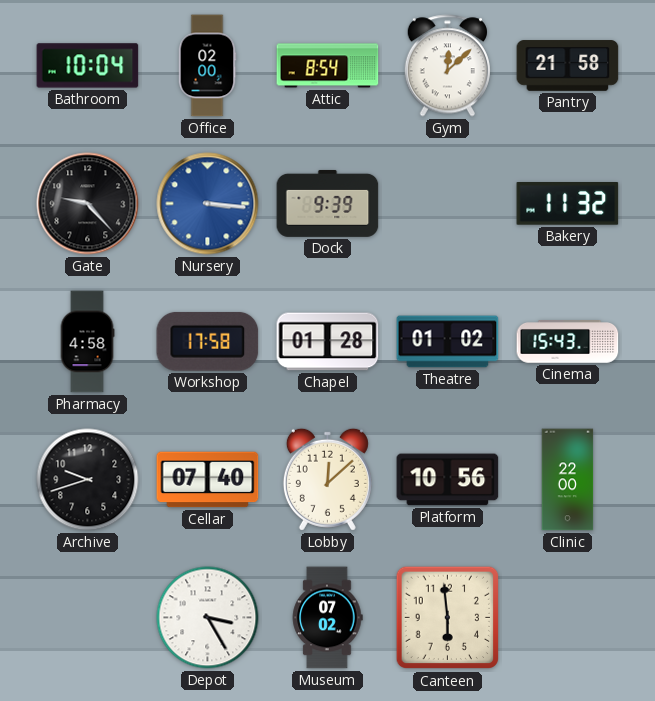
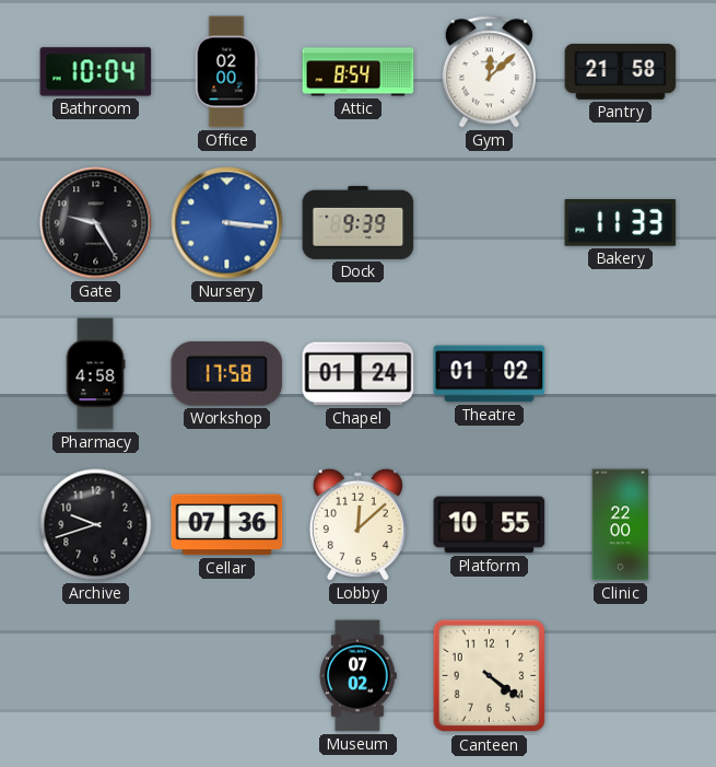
Gate: 9:23 -> 9:25
Bakery: 11:32 -> 11:33
Chapel: 01:28 -> 01:24
Cinema: 15:43 -> none
Cellar: 07:40 -> 07:36
Platform: 10:56 -> 10:55
Depot: 3:25 -> none
Canteen: 5:59 -> 4:21
